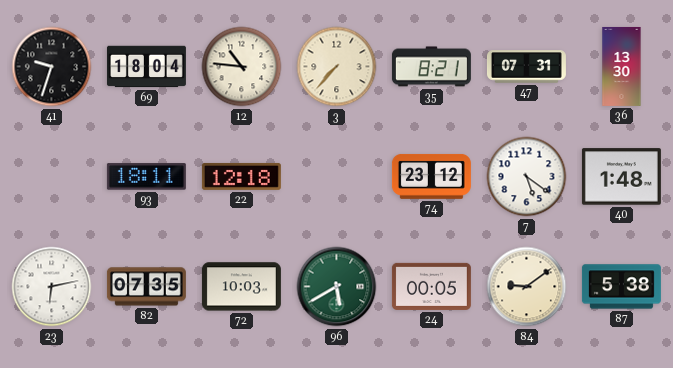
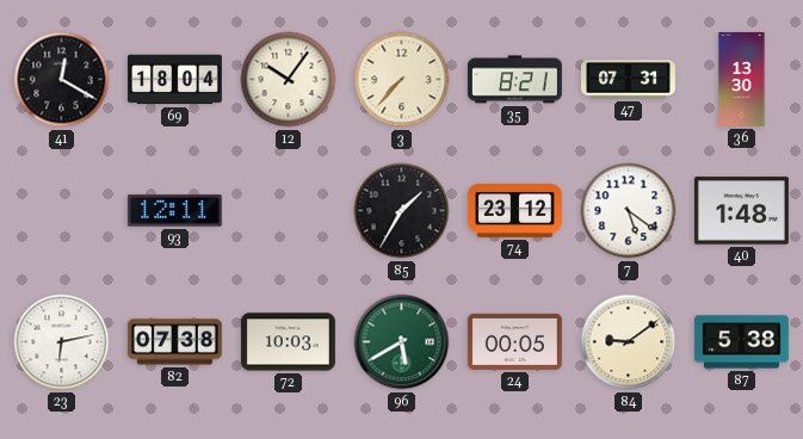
41: 9:33 -> 12:20
12: 10:46 -> 10:06
93: 18:11 -> 12:11
22: 12:18 -> none
85: none -> 1:35
82: 07:35 -> 07:38
